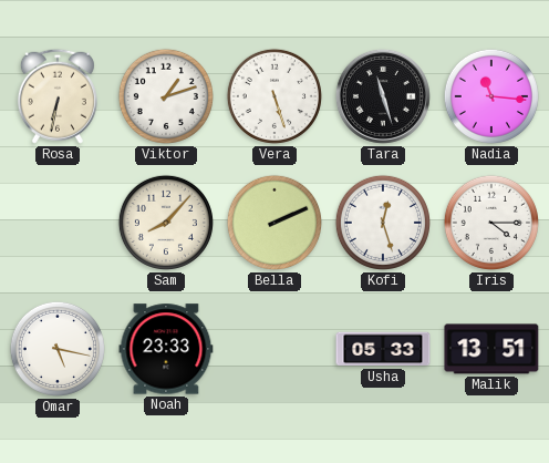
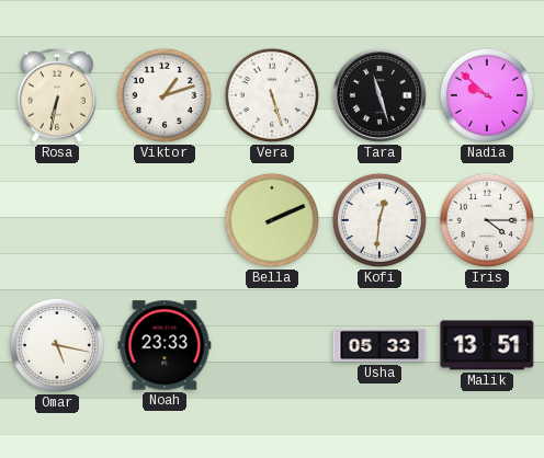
Nadia: 11:16 -> 9:52
Sam: 8:07 -> none
Kofi: 12:27 -> 12:31
